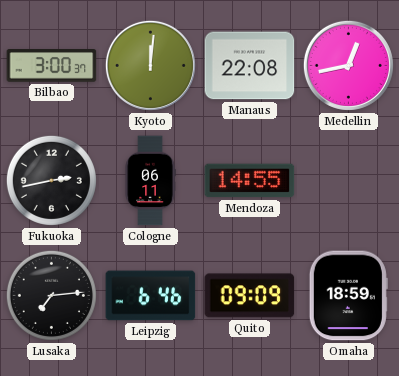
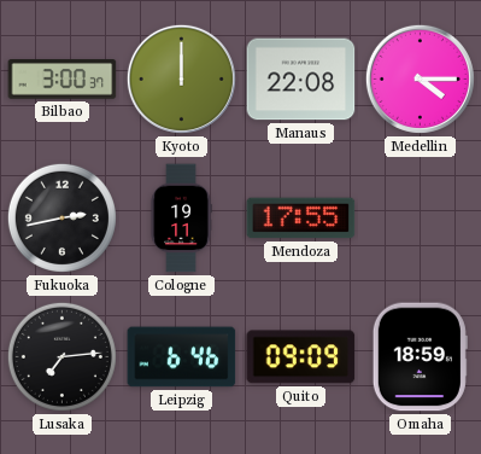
Kyoto: 12:01 -> 12:00
Medellin: 12:43 -> 4:15
Cologne: 06:11 -> 19:11
Mendoza: 14:55 -> 17:55
